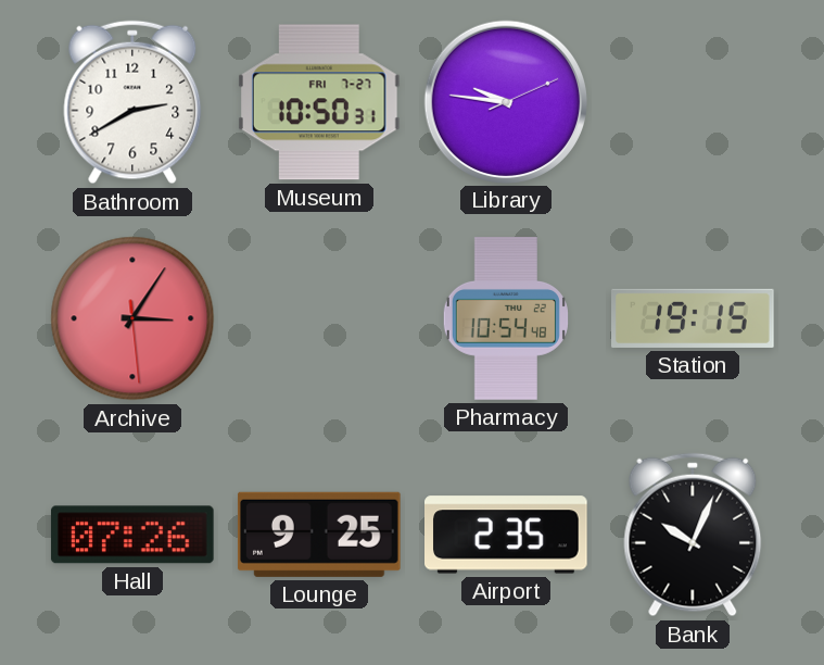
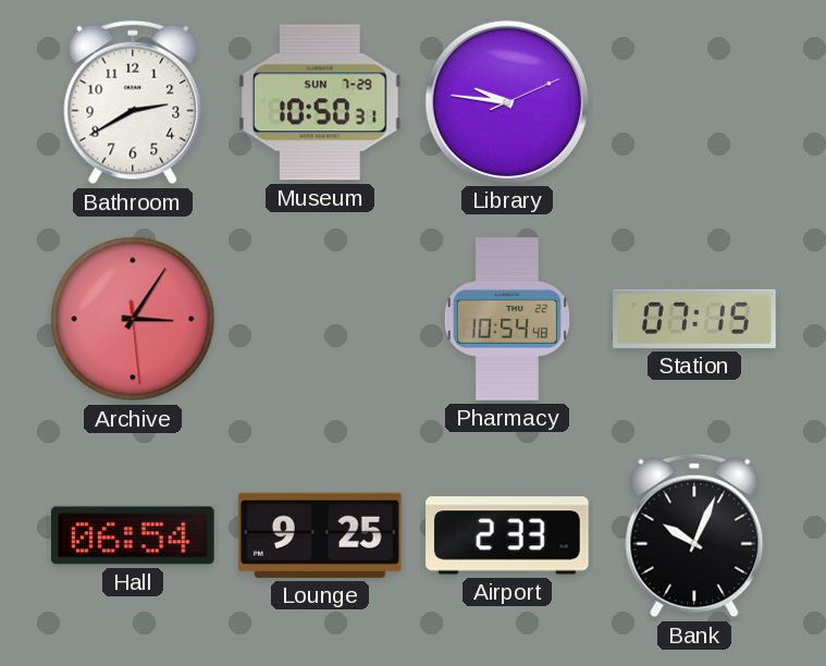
Museum date: FRI 7-27 -> SUN 7-29
Station: 19:15 -> 07:15
Hall: 07:26 -> 06:54
Airport: 2:35 -> 2:33
